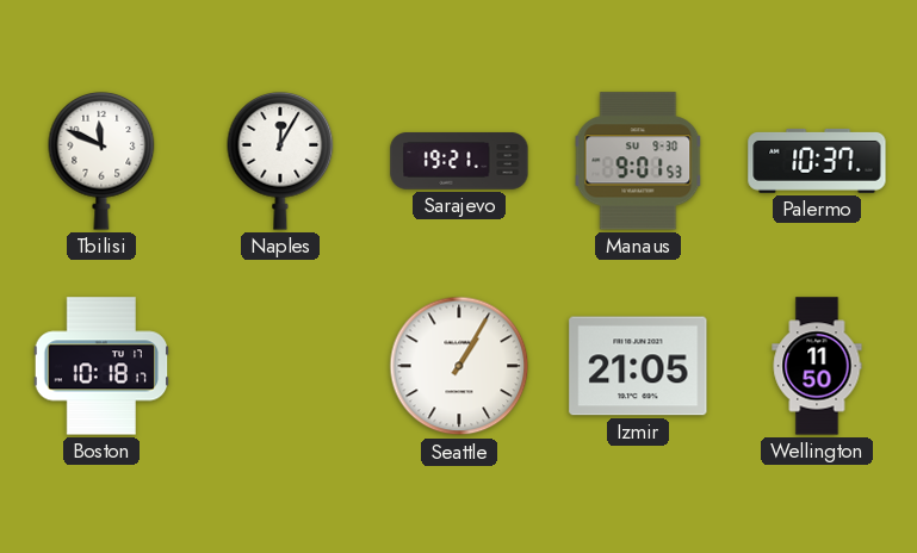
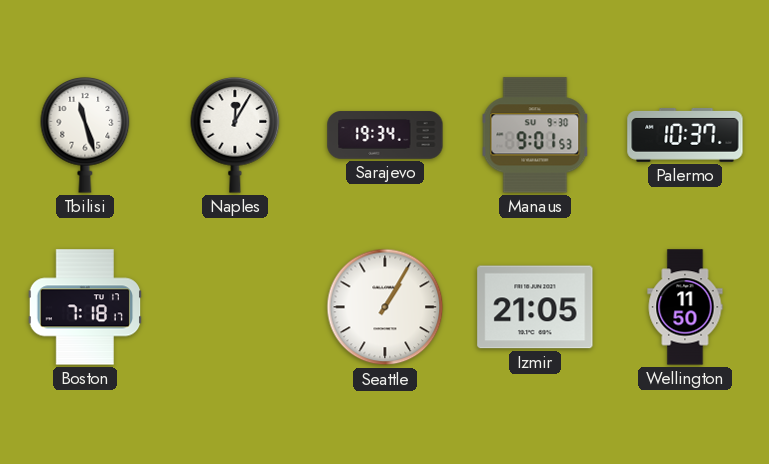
Tbilisi: 11:49 -> 11:27
Sarajevo: 19:21 -> 19:34
Boston: 10:18 -> 7:18
